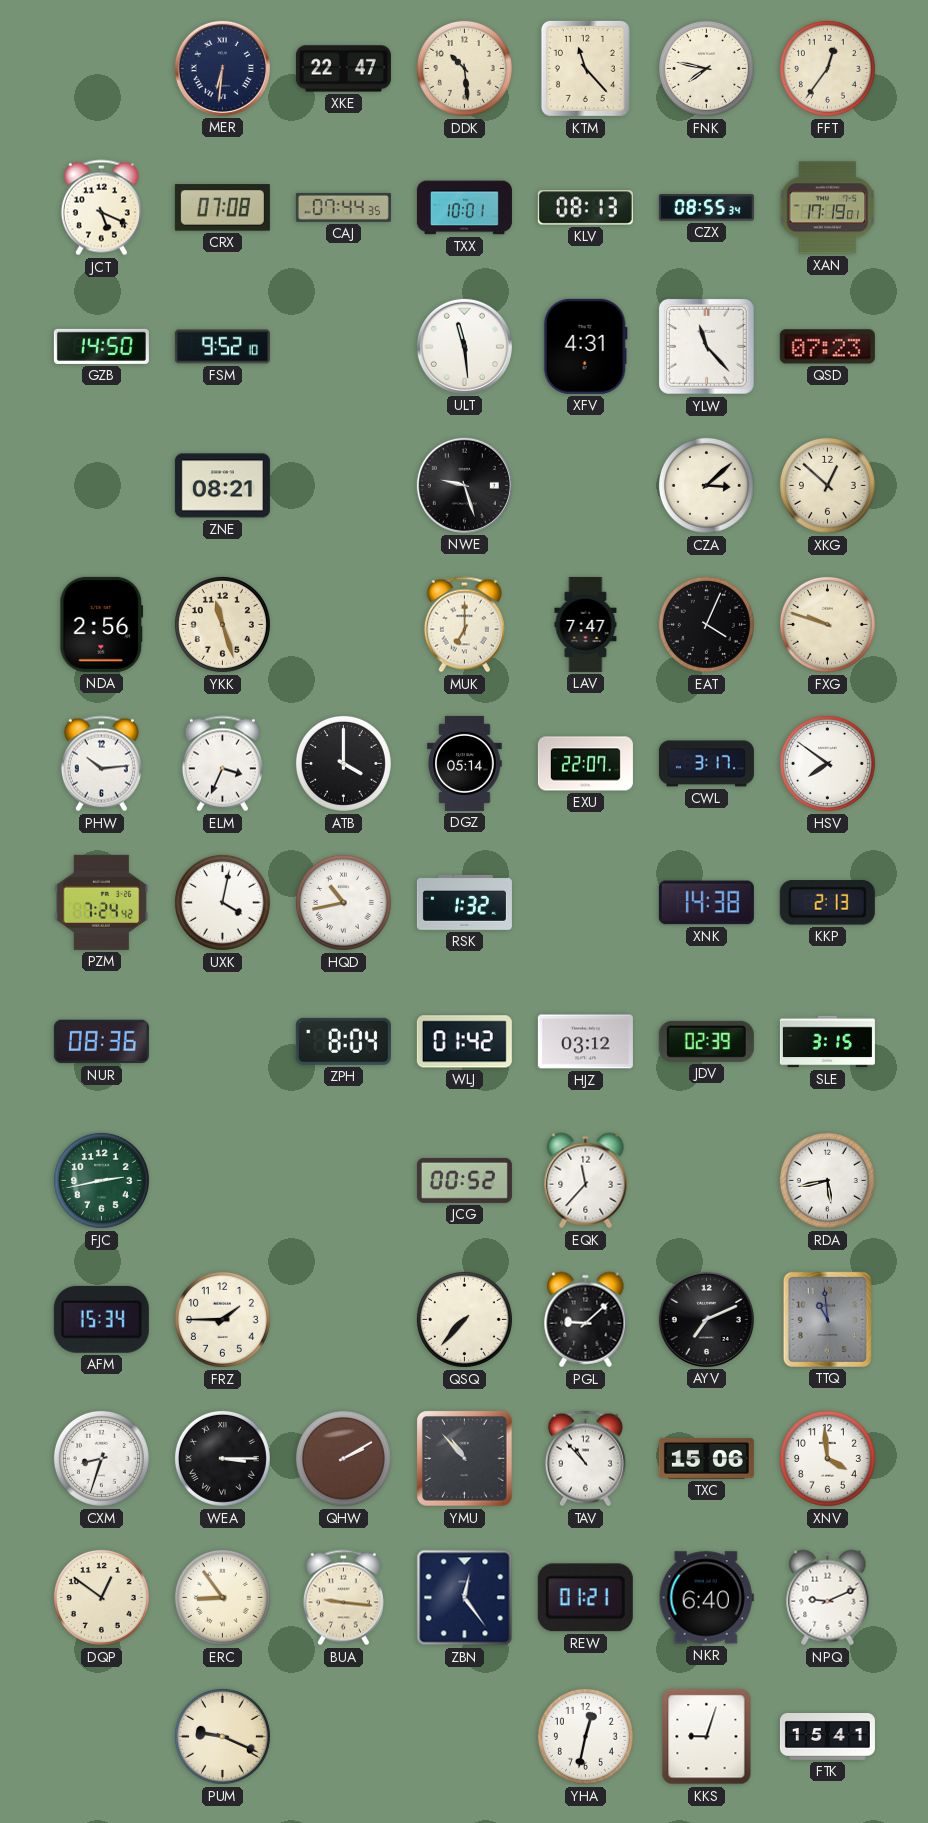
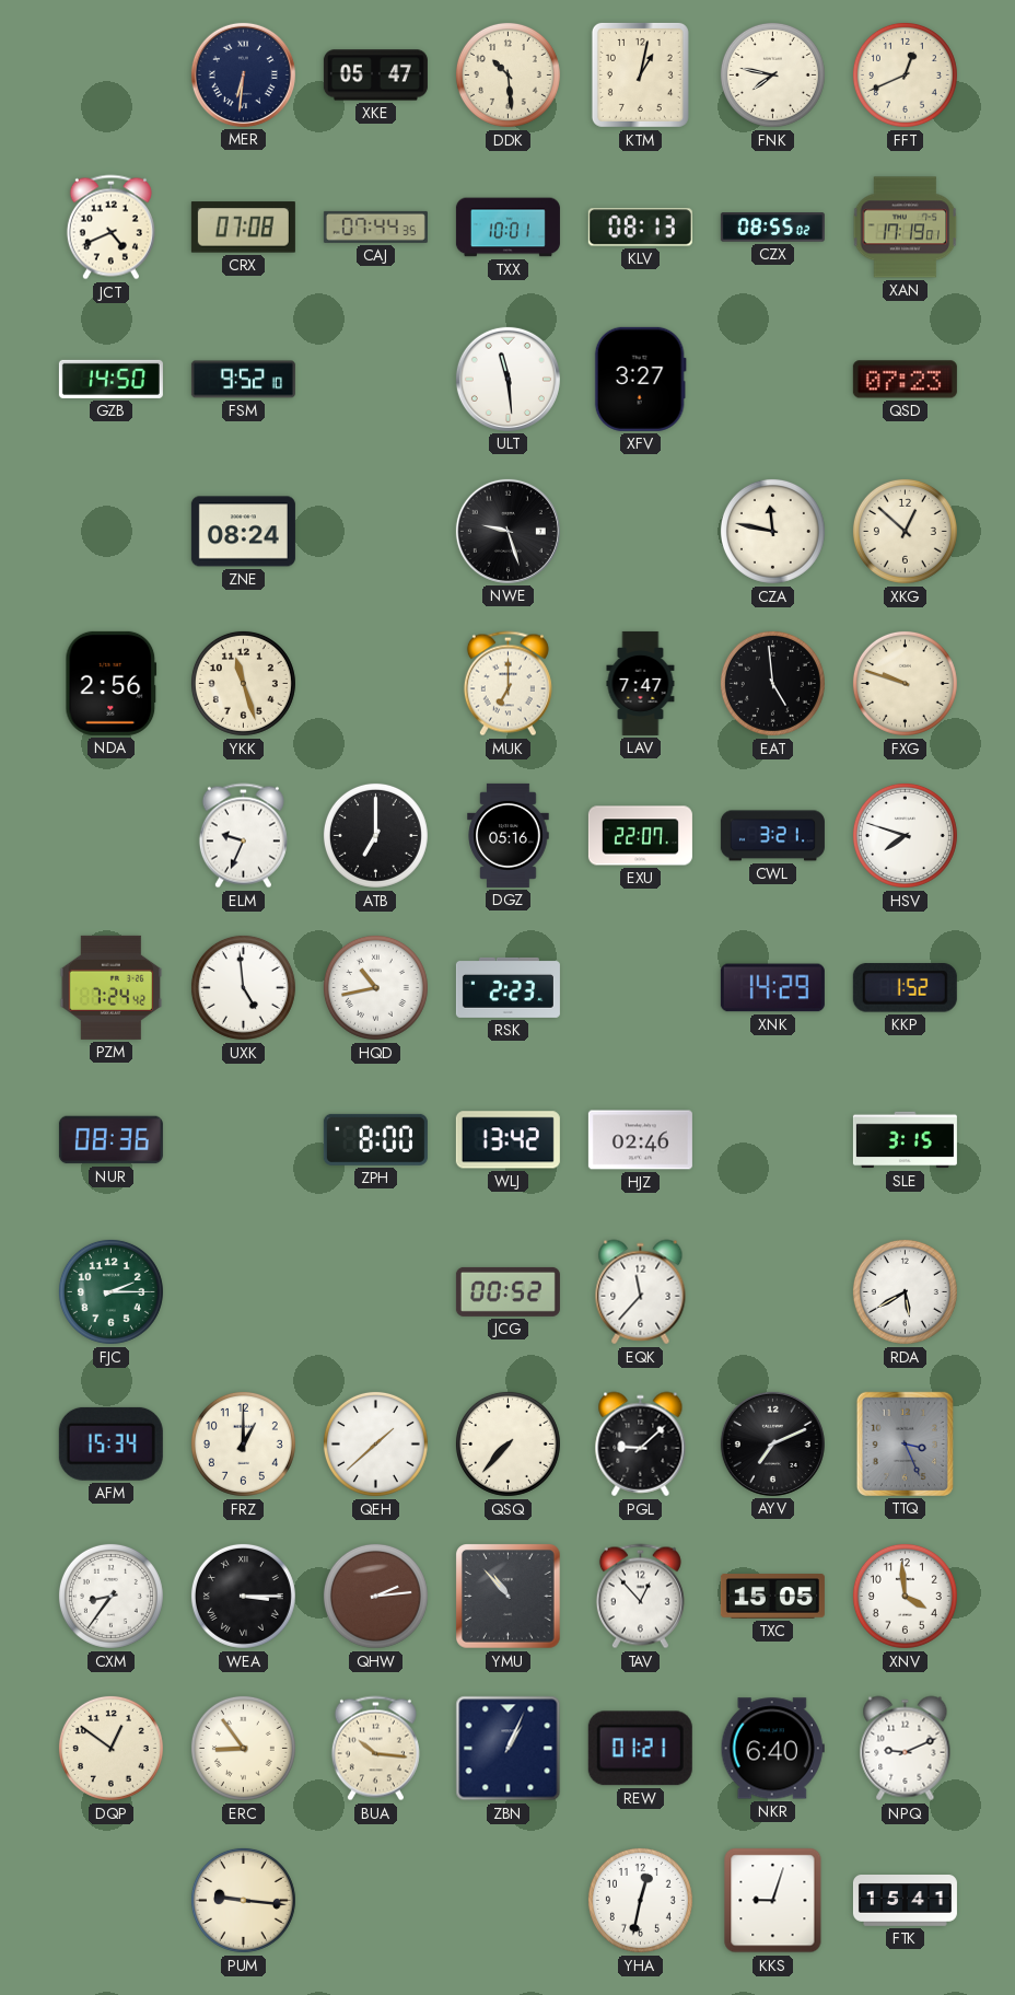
XKE: 22:47 -> 05:47
KTM: 11:23 -> 1:02
FFT: 12:36 -> 12:41
JCT: 5:19 -> 4:41
CZX: 08:55:34 -> 08:55:02
XFV: 4:31 -> 3:27
YLW: 11:23 -> none
ZNE: 08:21 -> 08:24
CZA: 3:08 -> 11:47
EAT: 4:04 -> 4:59
PHW: 10:14 -> none
ELM: 3:34 -> 9:34
ATB: 4:00 -> 7:00
DGZ: 05:14 -> 05:16
CWL: 3:17 -> 3:21
HSV: 7:51 -> 7:48
UXK: 4:02 -> 4:59
RSK: 1:32 -> 2:23
XNK: 14:38 -> 14:29
KKP: 2:13 -> 1:52
ZPH: 8:04 -> 8:00
WLJ: 01:42 -> 13:42
HJZ: 03:12 -> 02:46
JDV: 02:39 -> none
FJC: 2:43 -> 2:15
RDA: 5:43 -> 5:40
FRZ: 1:45 -> 1:00
QEH: none -> 1:38
TTQ: 10:59 -> 3:26
CXM: 8:33 -> 8:36
QHW: 2:10 -> 2:14
TAV: 10:53 -> 12:53
TXC: 15:06 -> 15:05
BUA: 9:16 -> 10:16
ZBN: 12:24 -> 1:04
PUM: 9:19 -> 9:16
